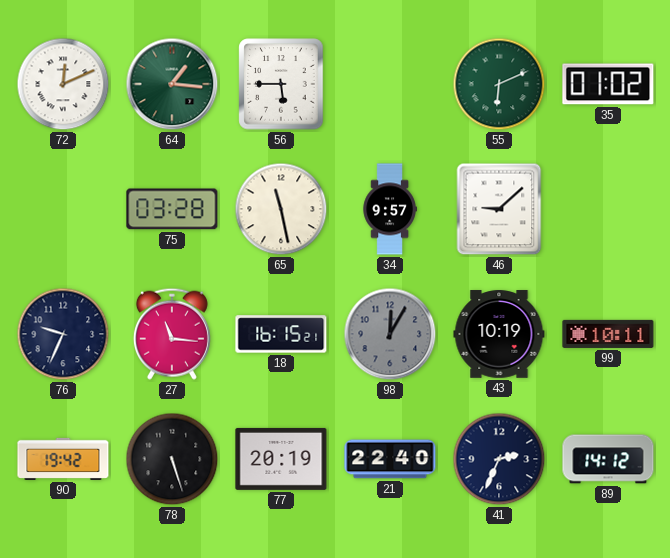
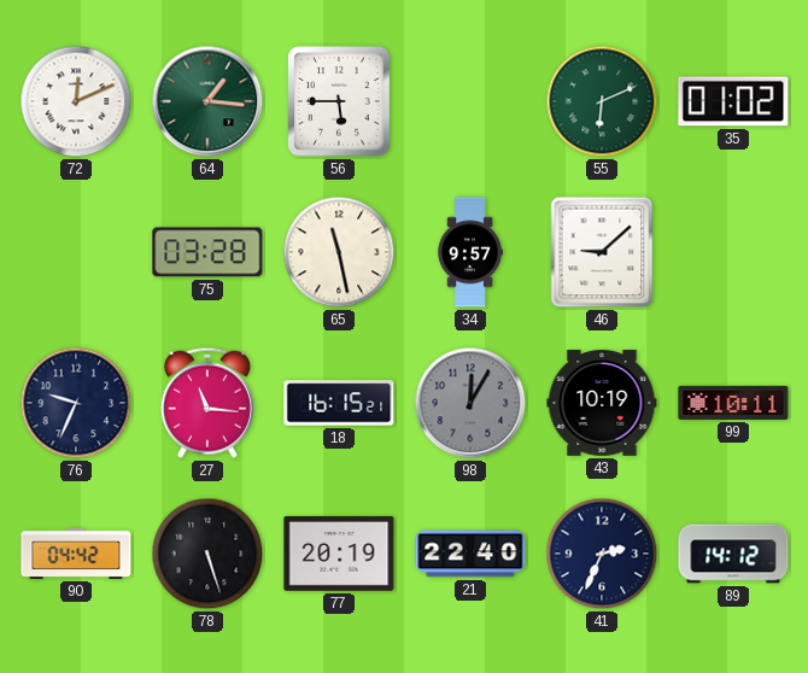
90: 19:42 -> 04:42
